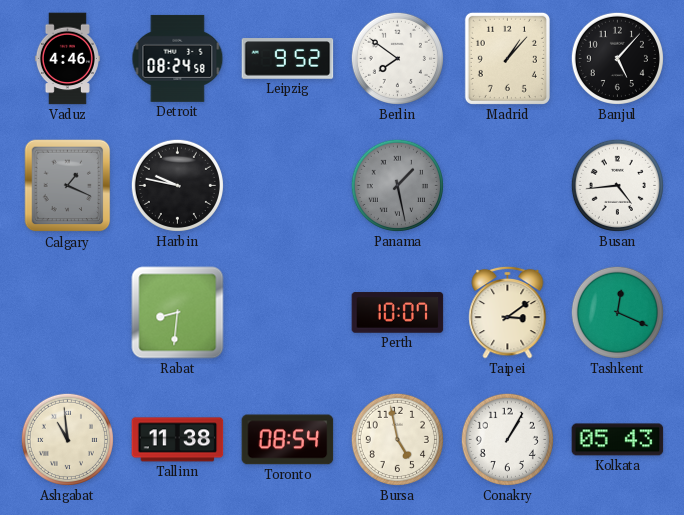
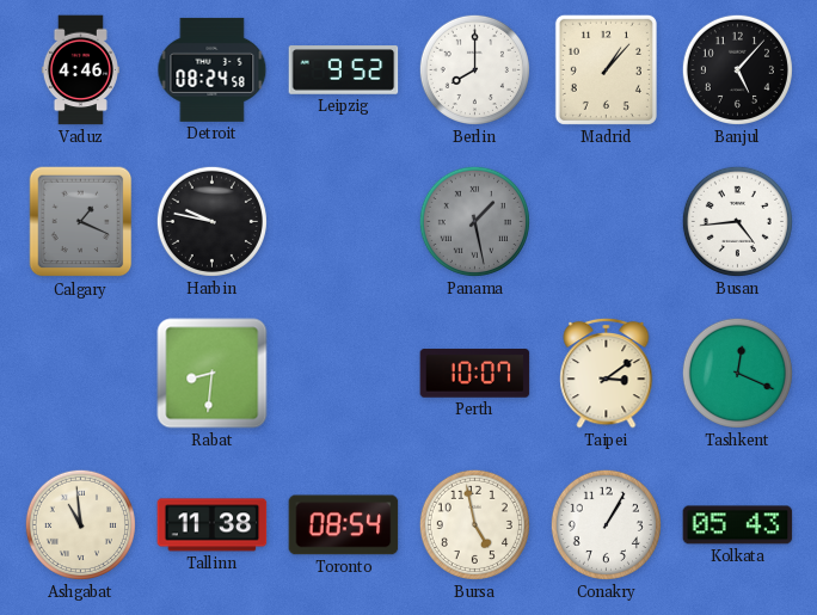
Berlin: 7:51 -> 8:00
